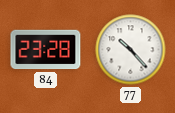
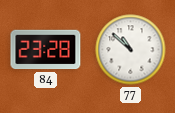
77: 10:23 -> 10:52
